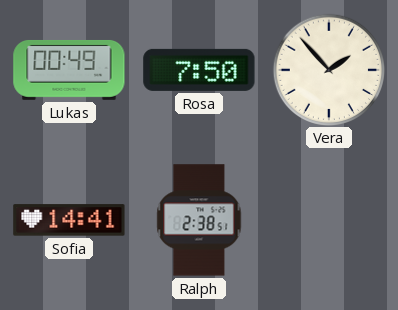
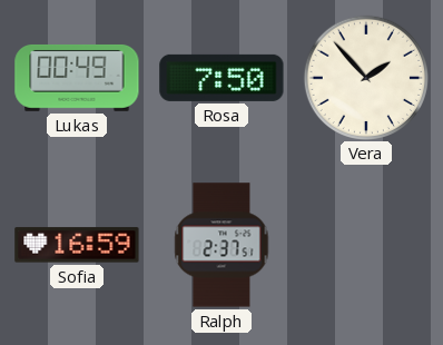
Sofia: 14:41 -> 16:59
Ralph: 2:38 -> 2:37
